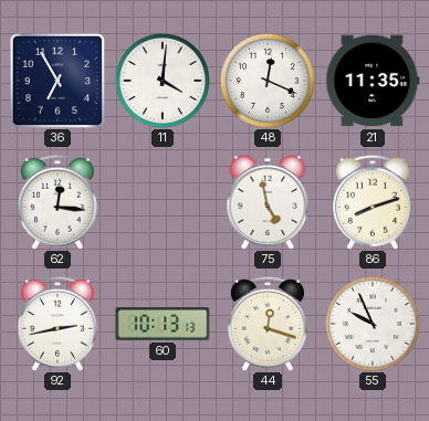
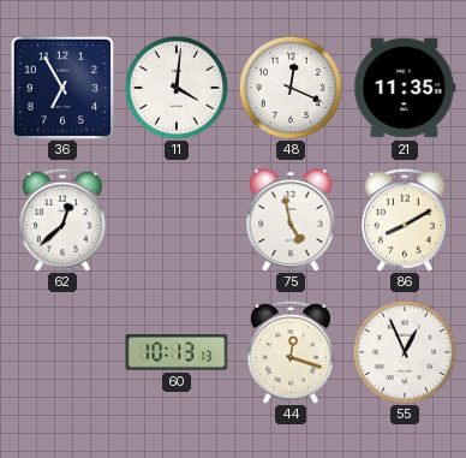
62: 12:16 -> 12:38
86: 8:12 -> 8:10
92: 2:43 -> none
55: 9:56 -> 12:56
